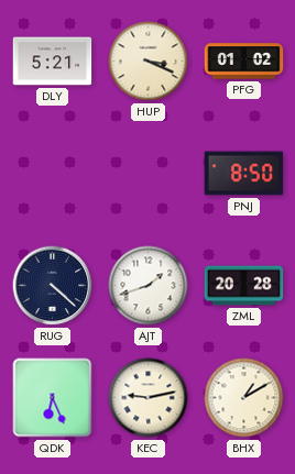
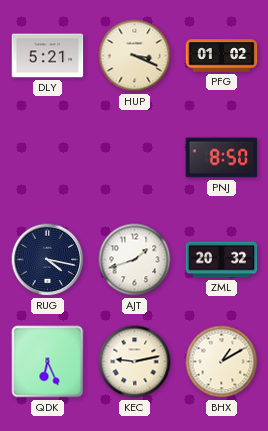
RUG: 4:22 -> 4:17
ZML: 20:28 -> 20:32
